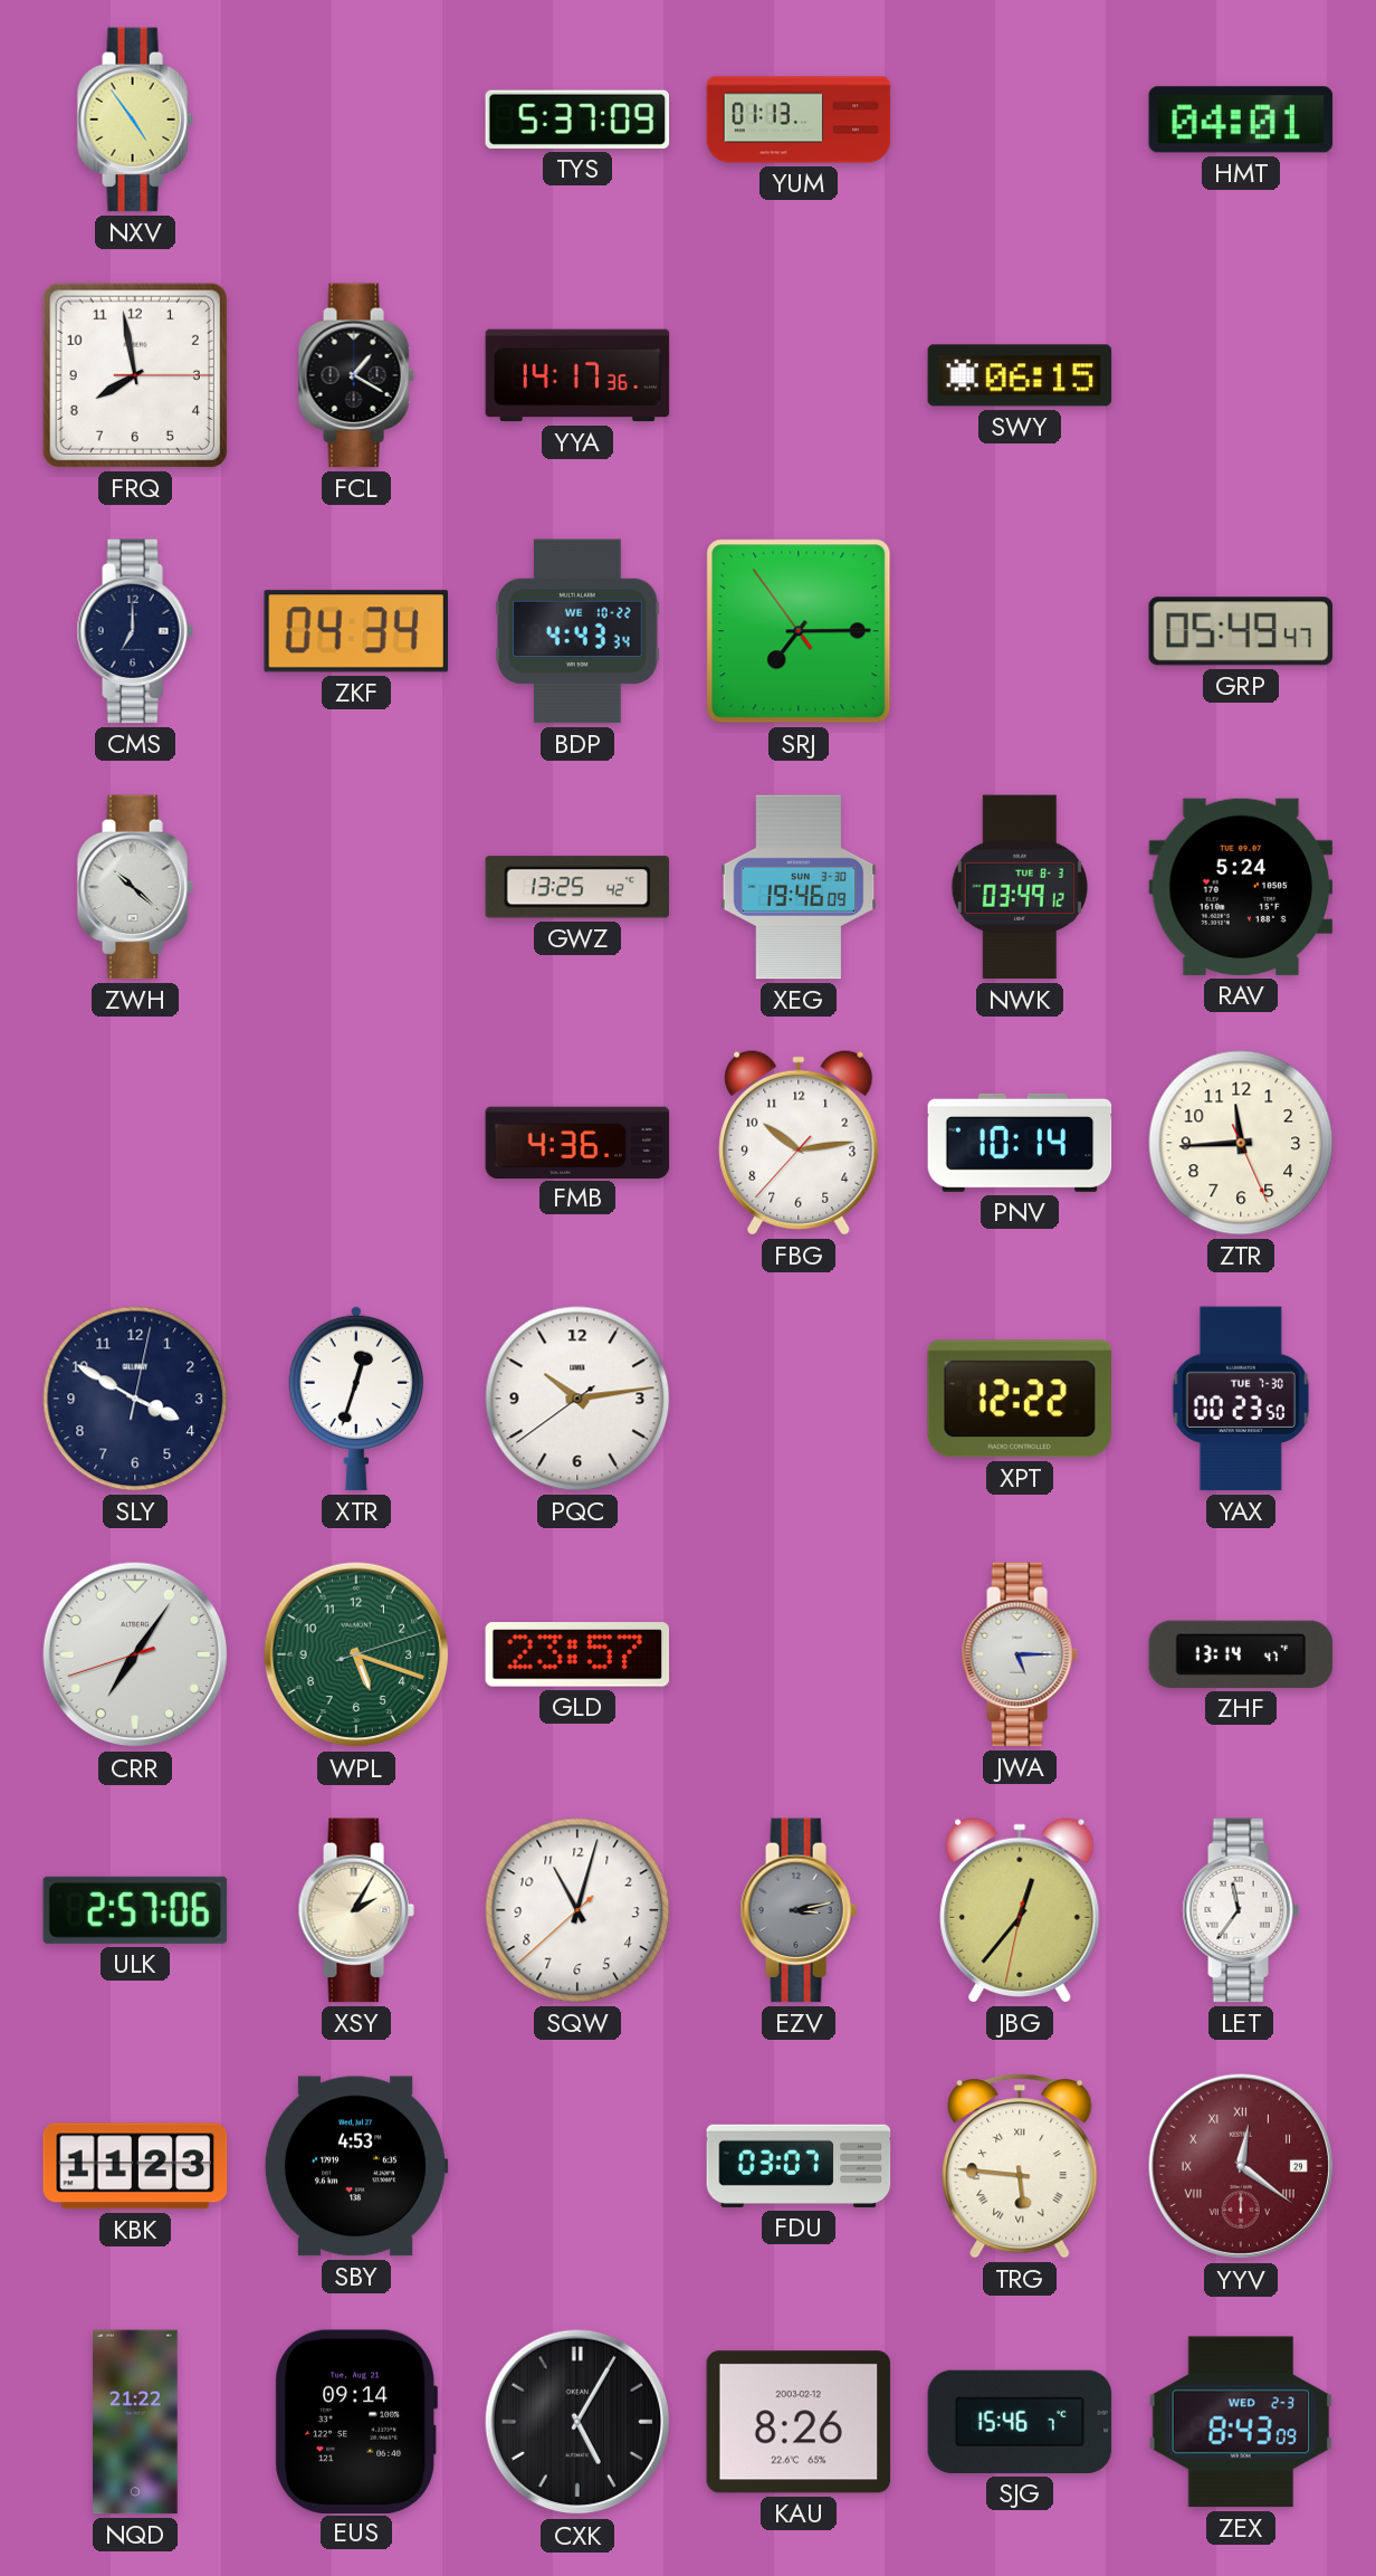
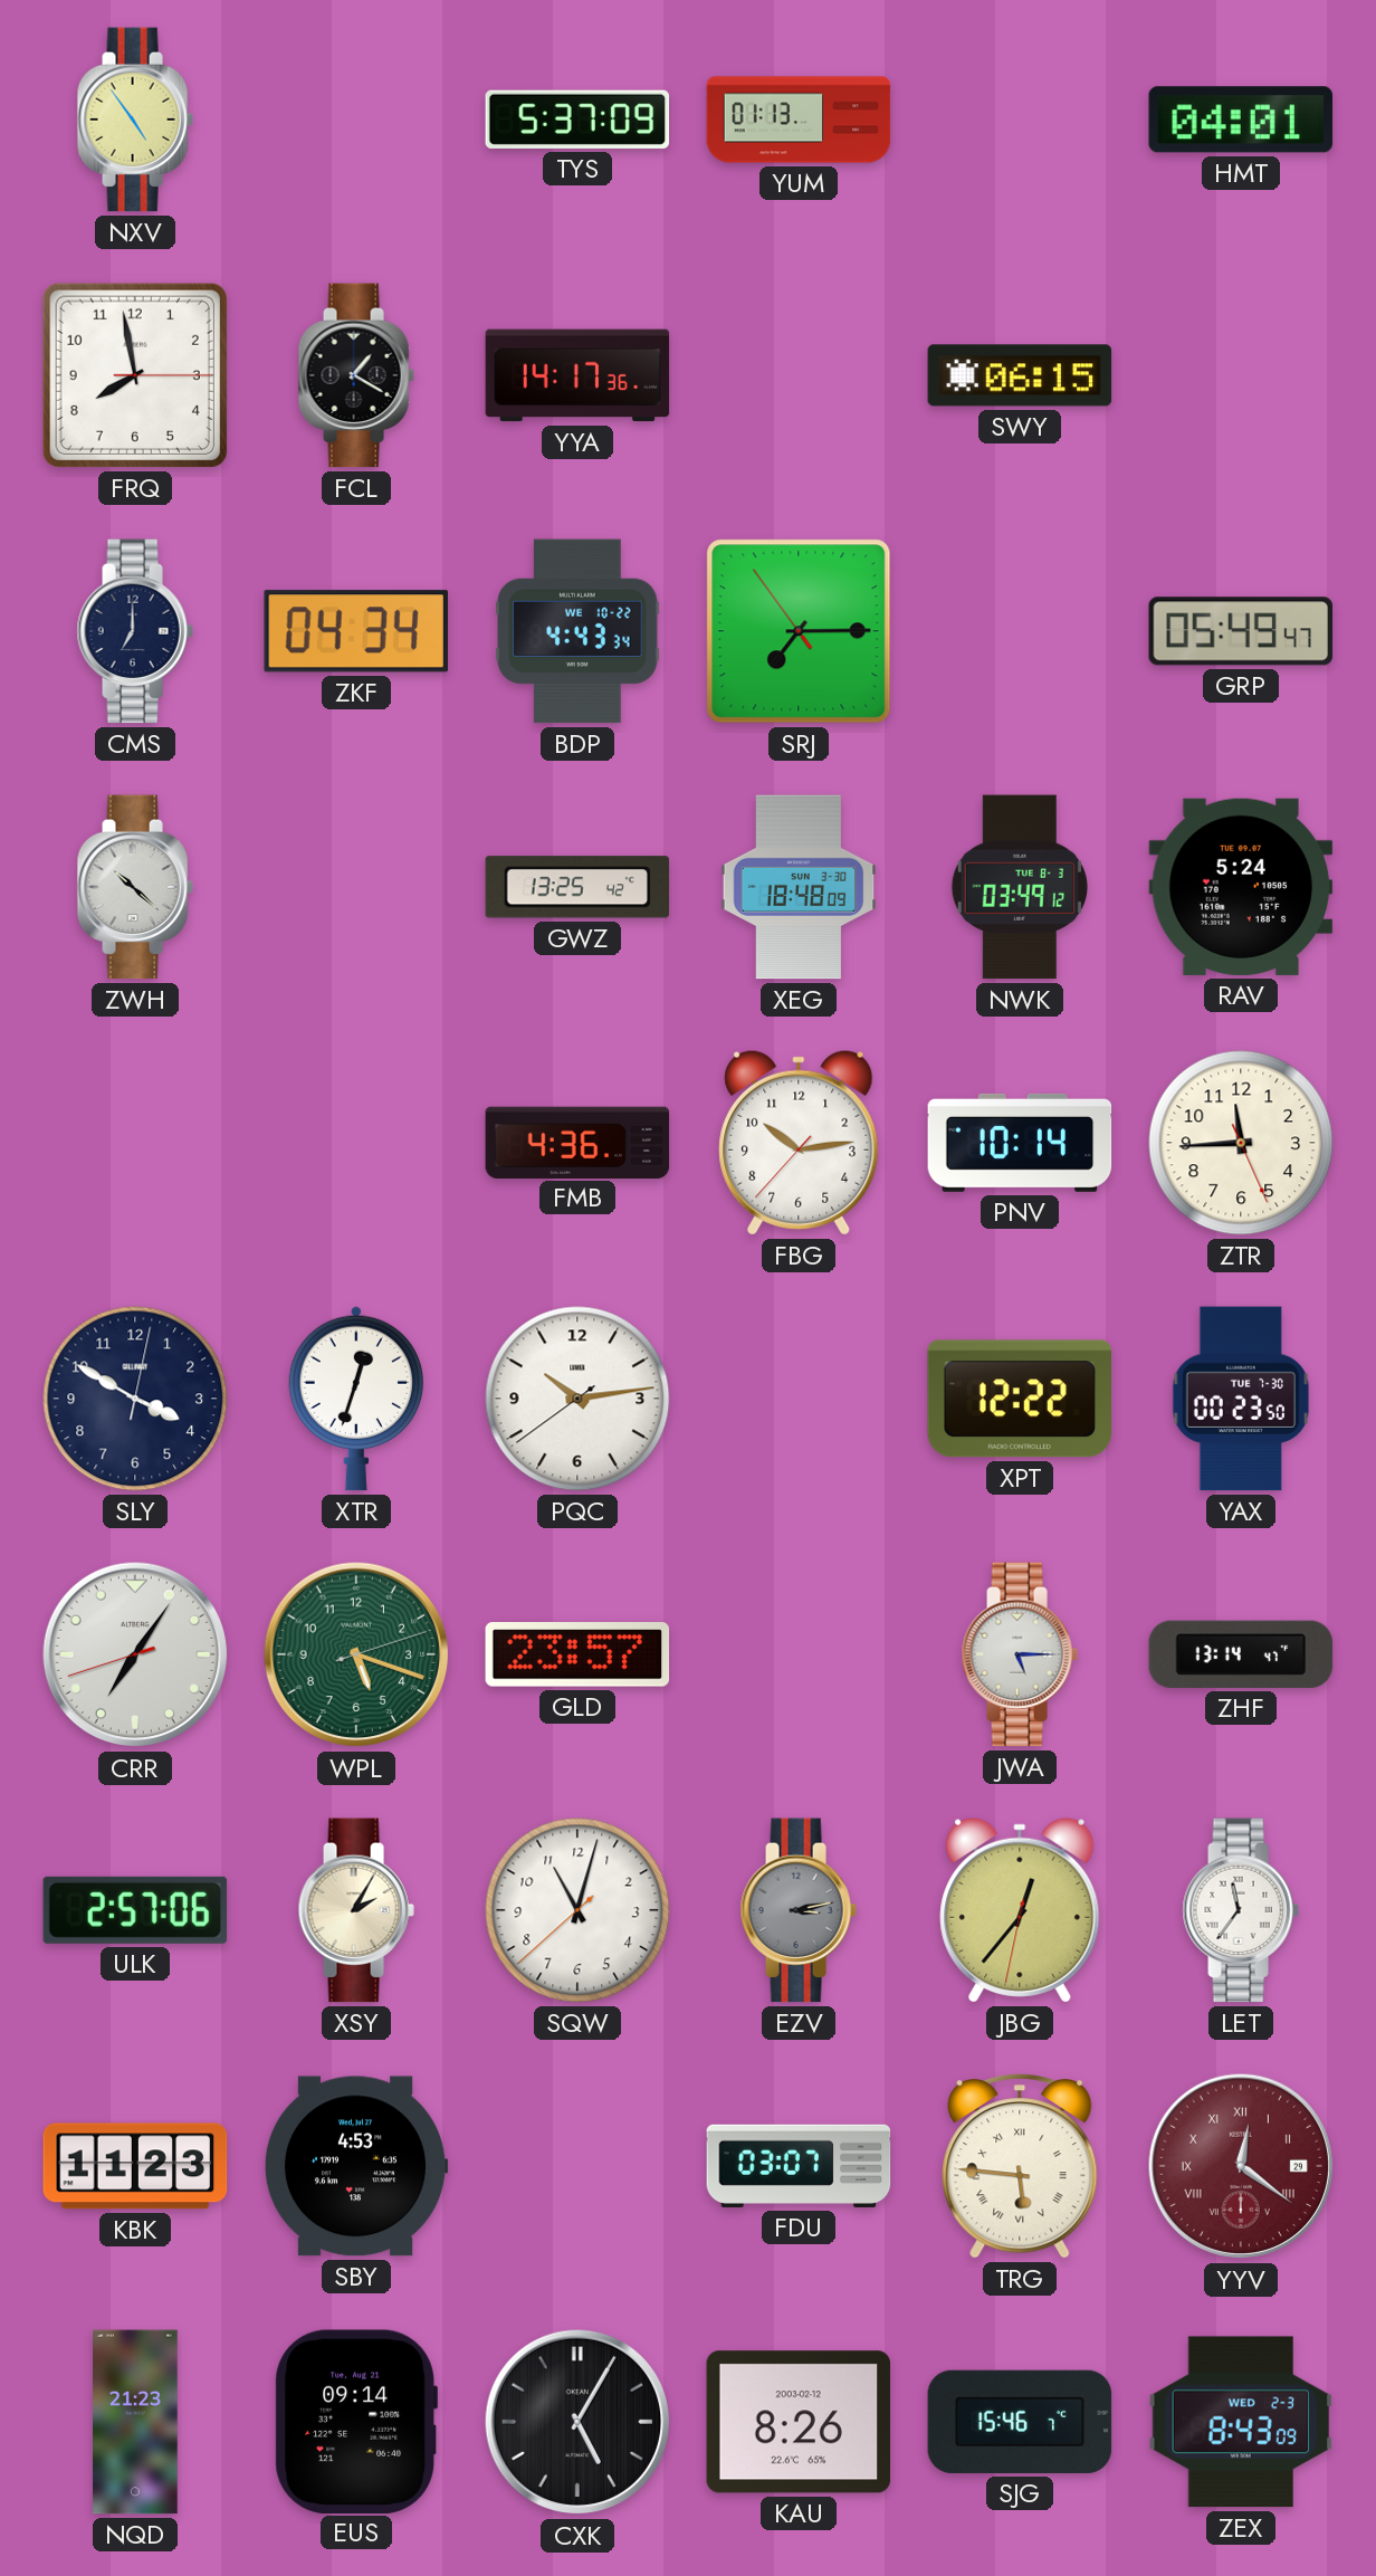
XEG: 19:46 -> 18:48
NQD: 21:22 -> 21:23
